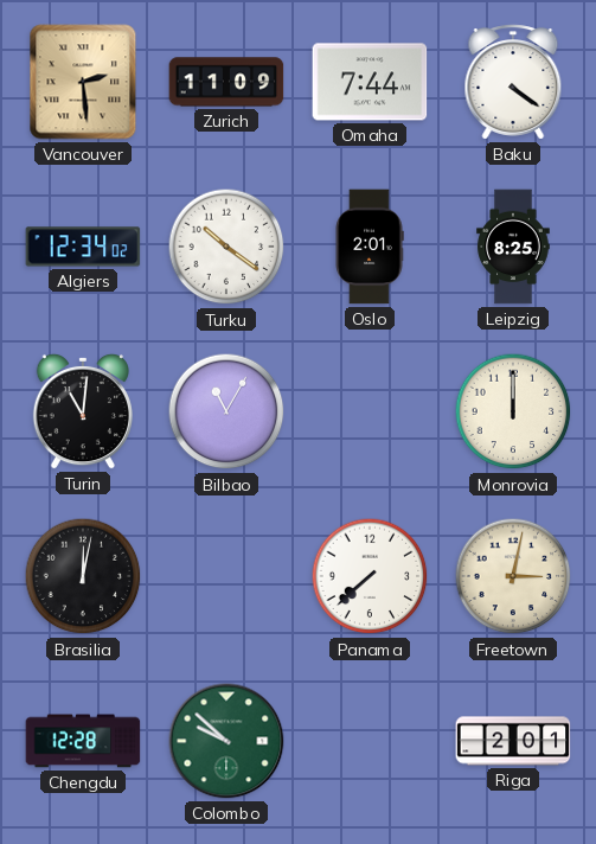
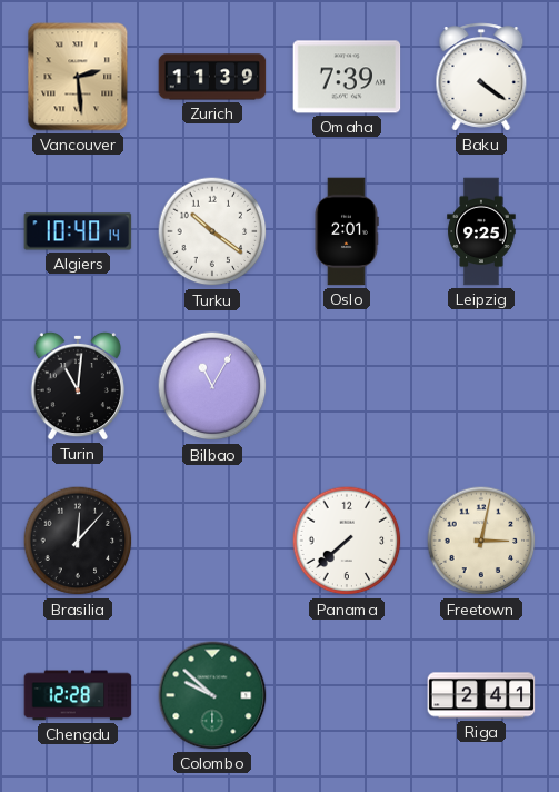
Zurich: 11:09 -> 11:39
Omaha: 7:44 -> 7:39
Algiers: 12:34 -> 10:40
Leipzig: 8:25 -> 9:25
Monrovia: 12:00 -> none
Brasilia: 12:02 -> 12:07
Riga: 2:01 -> 2:41
